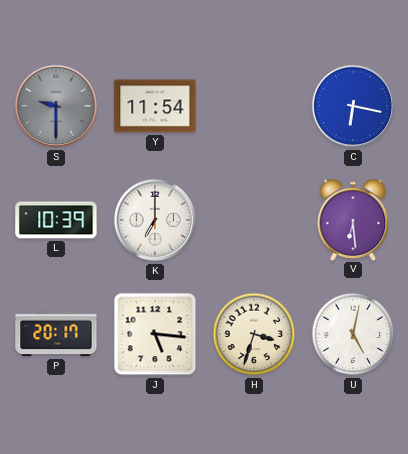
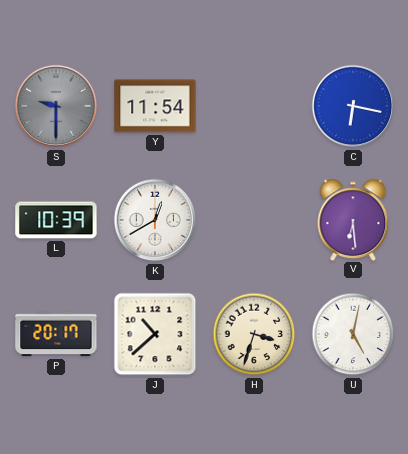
K: 7:00 -> 12:40
J: 5:16 -> 10:38
